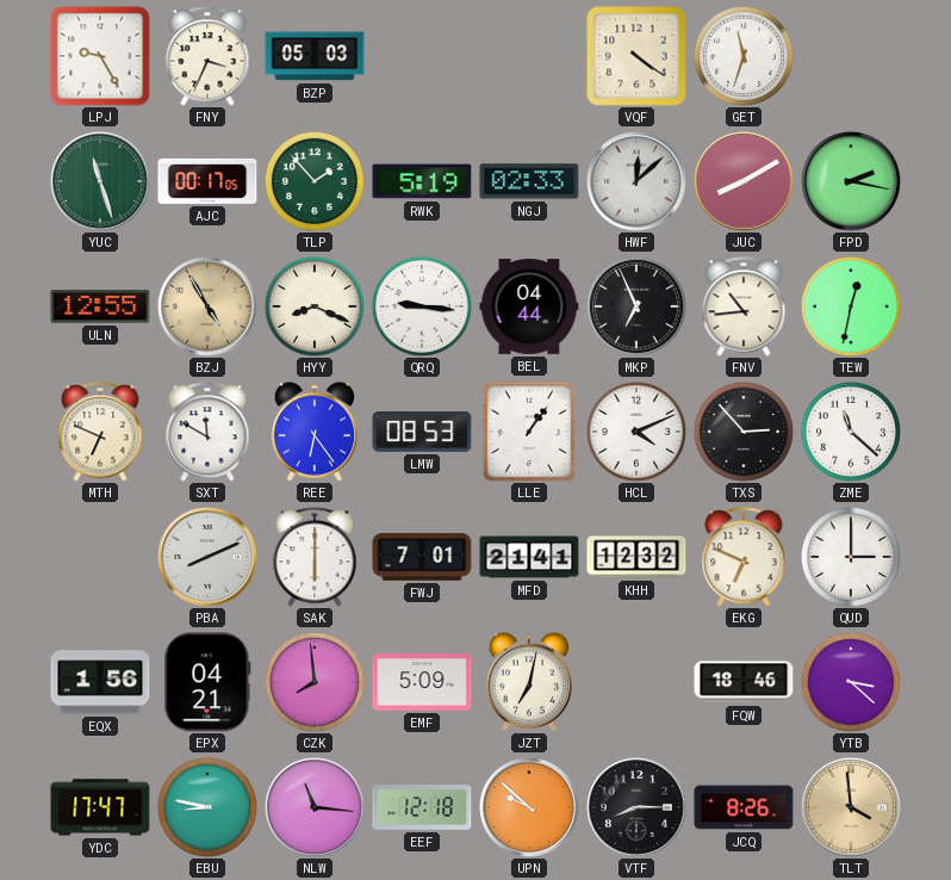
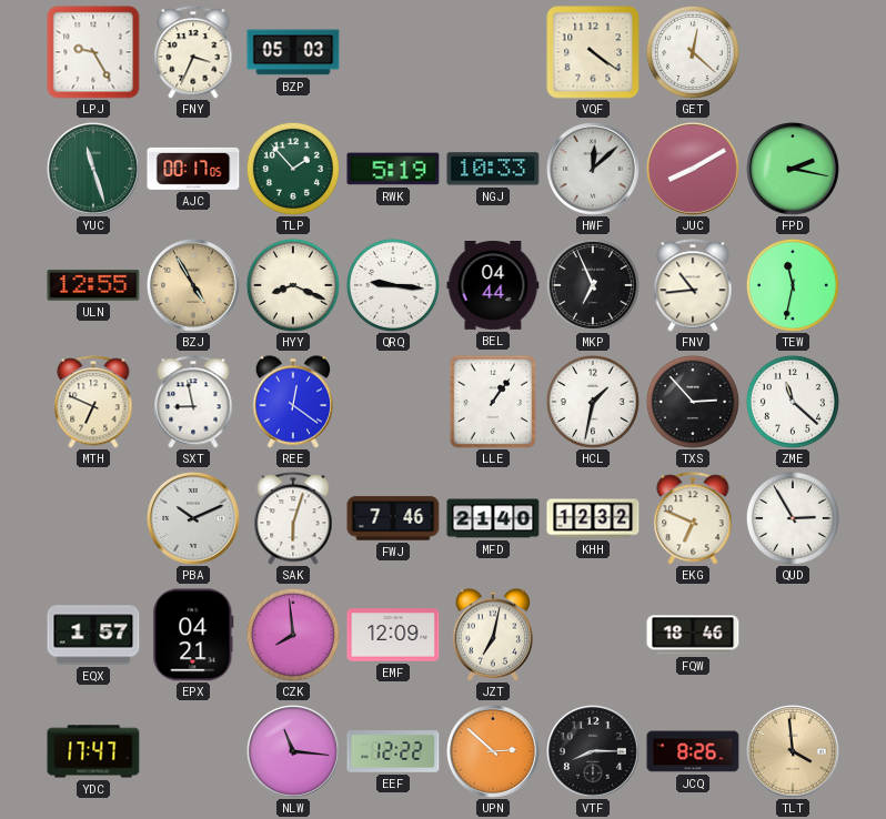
GET: 11:33 -> 12:22
NGJ: 02:33 -> 10:33
TEW: 12:32 -> 11:32
SXT: 11:50 -> 8:58
REE: 6:24 -> 12:21
LMW: 08:53 -> none
HCL: 4:11 -> 1:32
PBA: 8:11 -> 10:11
SAK: 6:00 -> 6:03
FWJ: 7:01 -> 7:46
MFD: 21:41 -> 21:40
QUD: 3:00 -> 2:55
EQX: 1:56 -> 1:57
EMF: 5:09 -> 12:09
YTB: 3:22 -> none
EBU: 8:47 -> none
EEF: 12:18 -> 12:22
UPN: 9:52 -> 2:52
